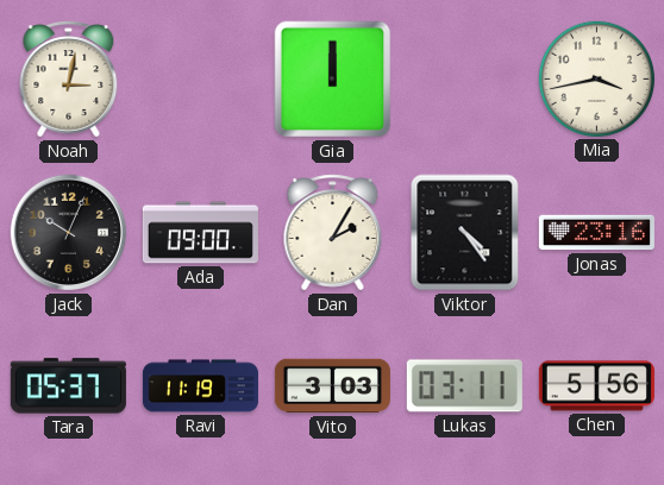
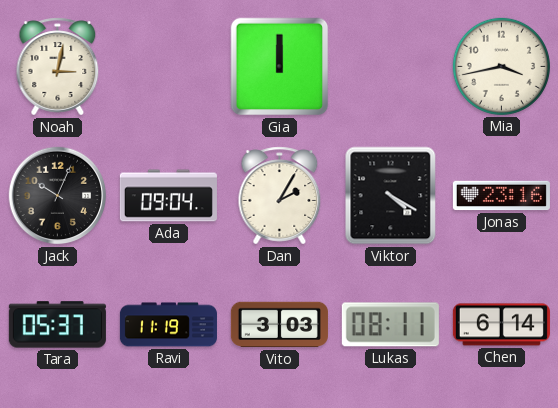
Ada: 09:00 -> 09:04
Viktor: 4:24 -> 4:20
Lukas: 03:11 -> 08:11
Chen: 5:56 -> 6:14
